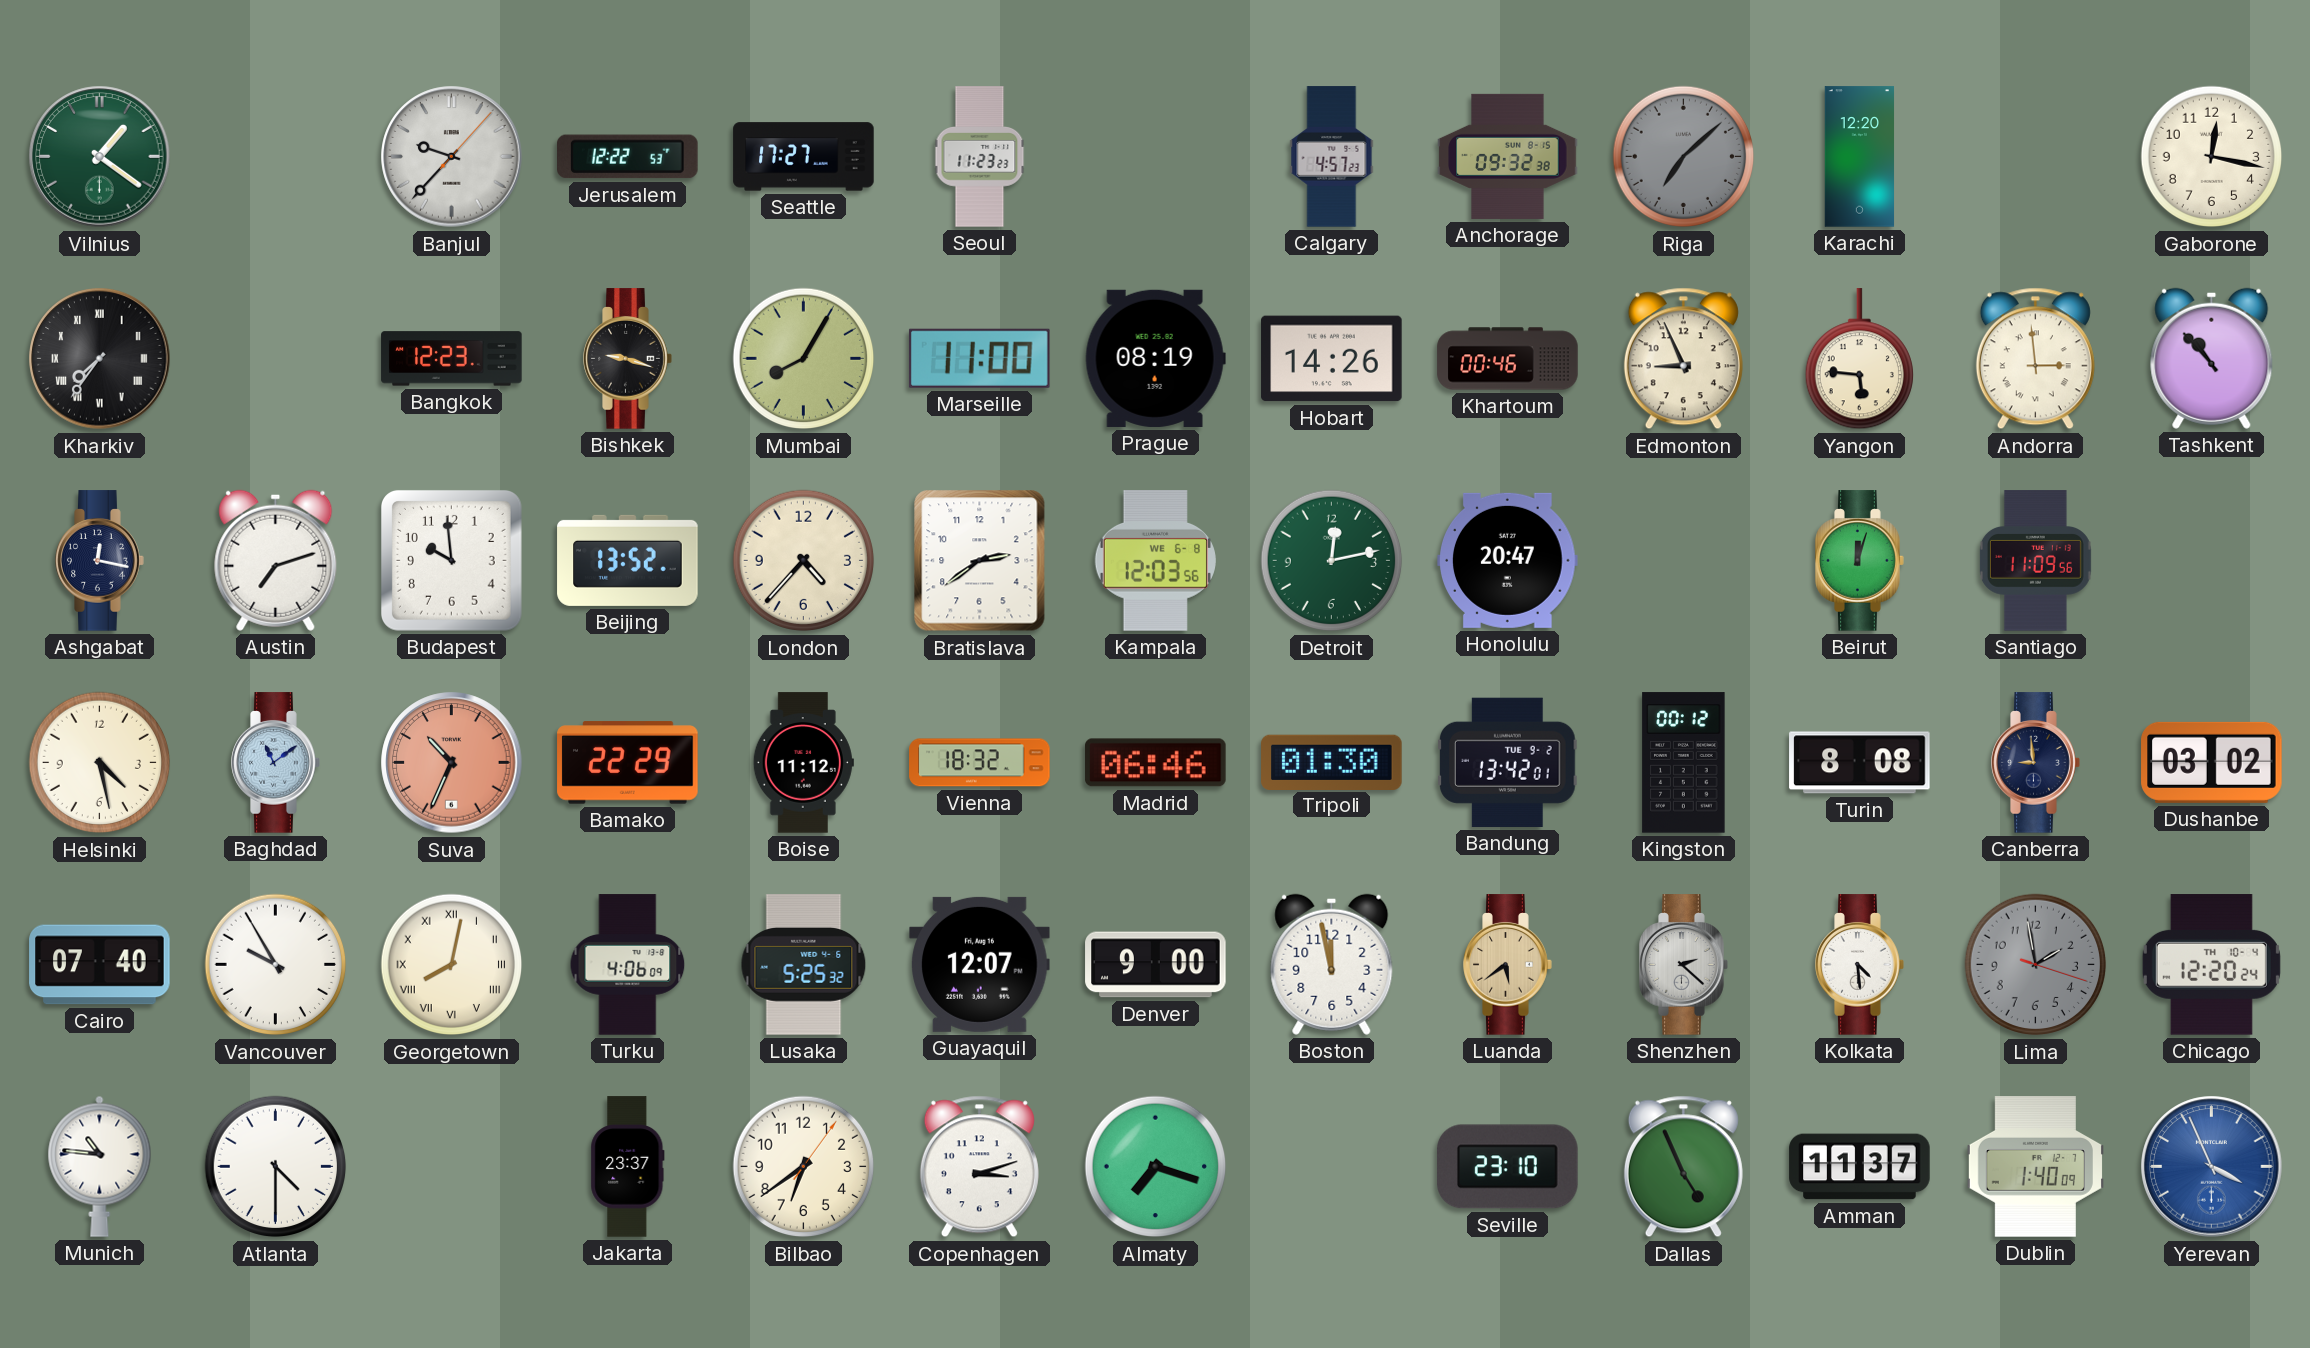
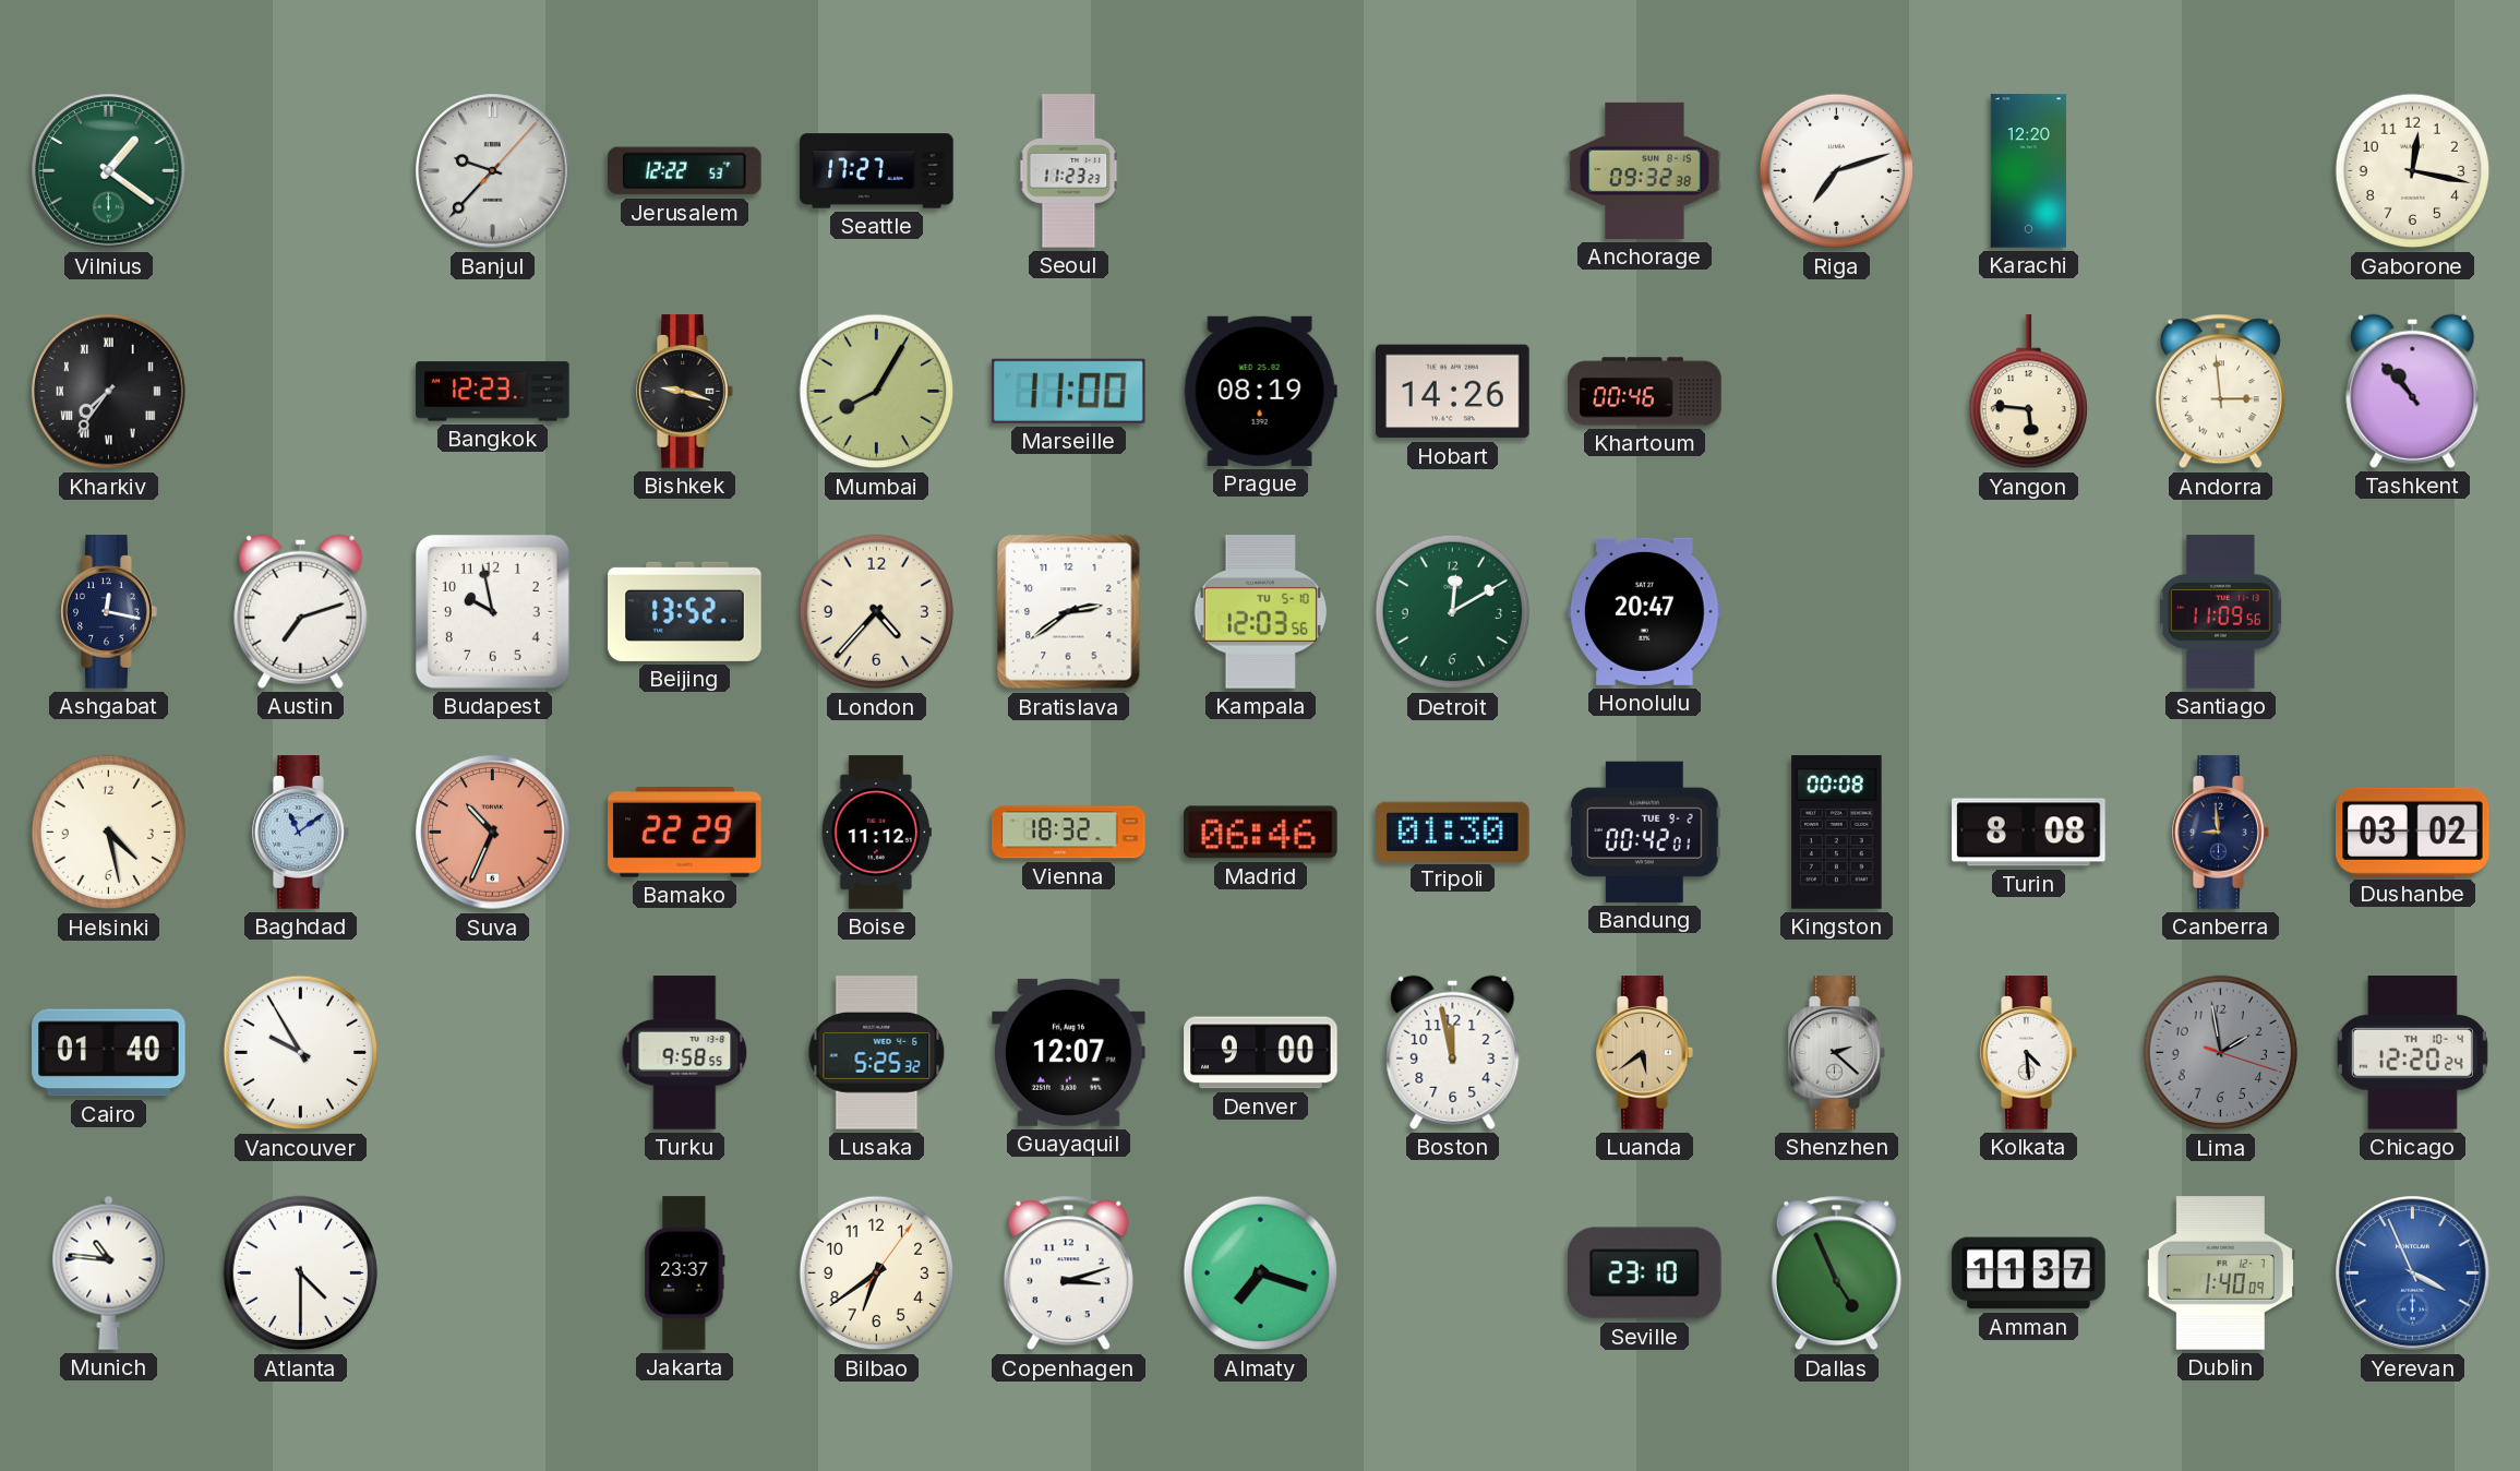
Calgary: 4:57 -> none
Riga: 7:08 -> 7:12
Riga dial: grey -> white
Edmonton: 8:56 -> none
Budapest: 9:59 -> 9:58
Kampala date: WE 6-8 -> TU 5-10
Detroit: 12:13 -> 12:10
Beirut: 12:03 -> none
Bandung: 13:42 -> 00:42
Kingston: 00:12 -> 00:08
Cairo: 07:40 -> 01:40
Georgetown: 8:02 -> none
Turku: 4:06 -> 9:58
